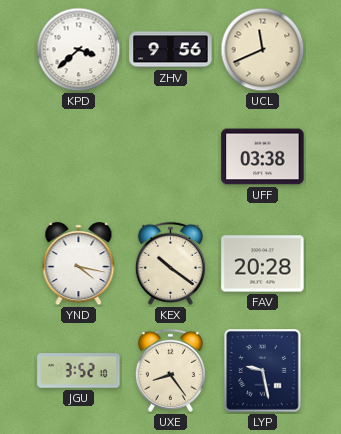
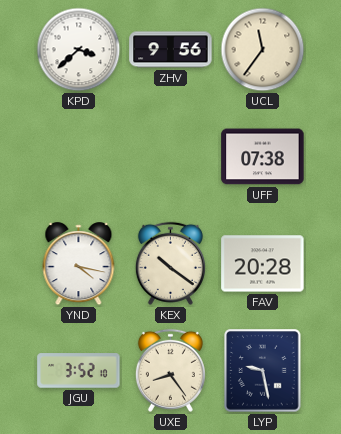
UCL: 11:41 -> 11:36
UFF: 03:38 -> 07:38
